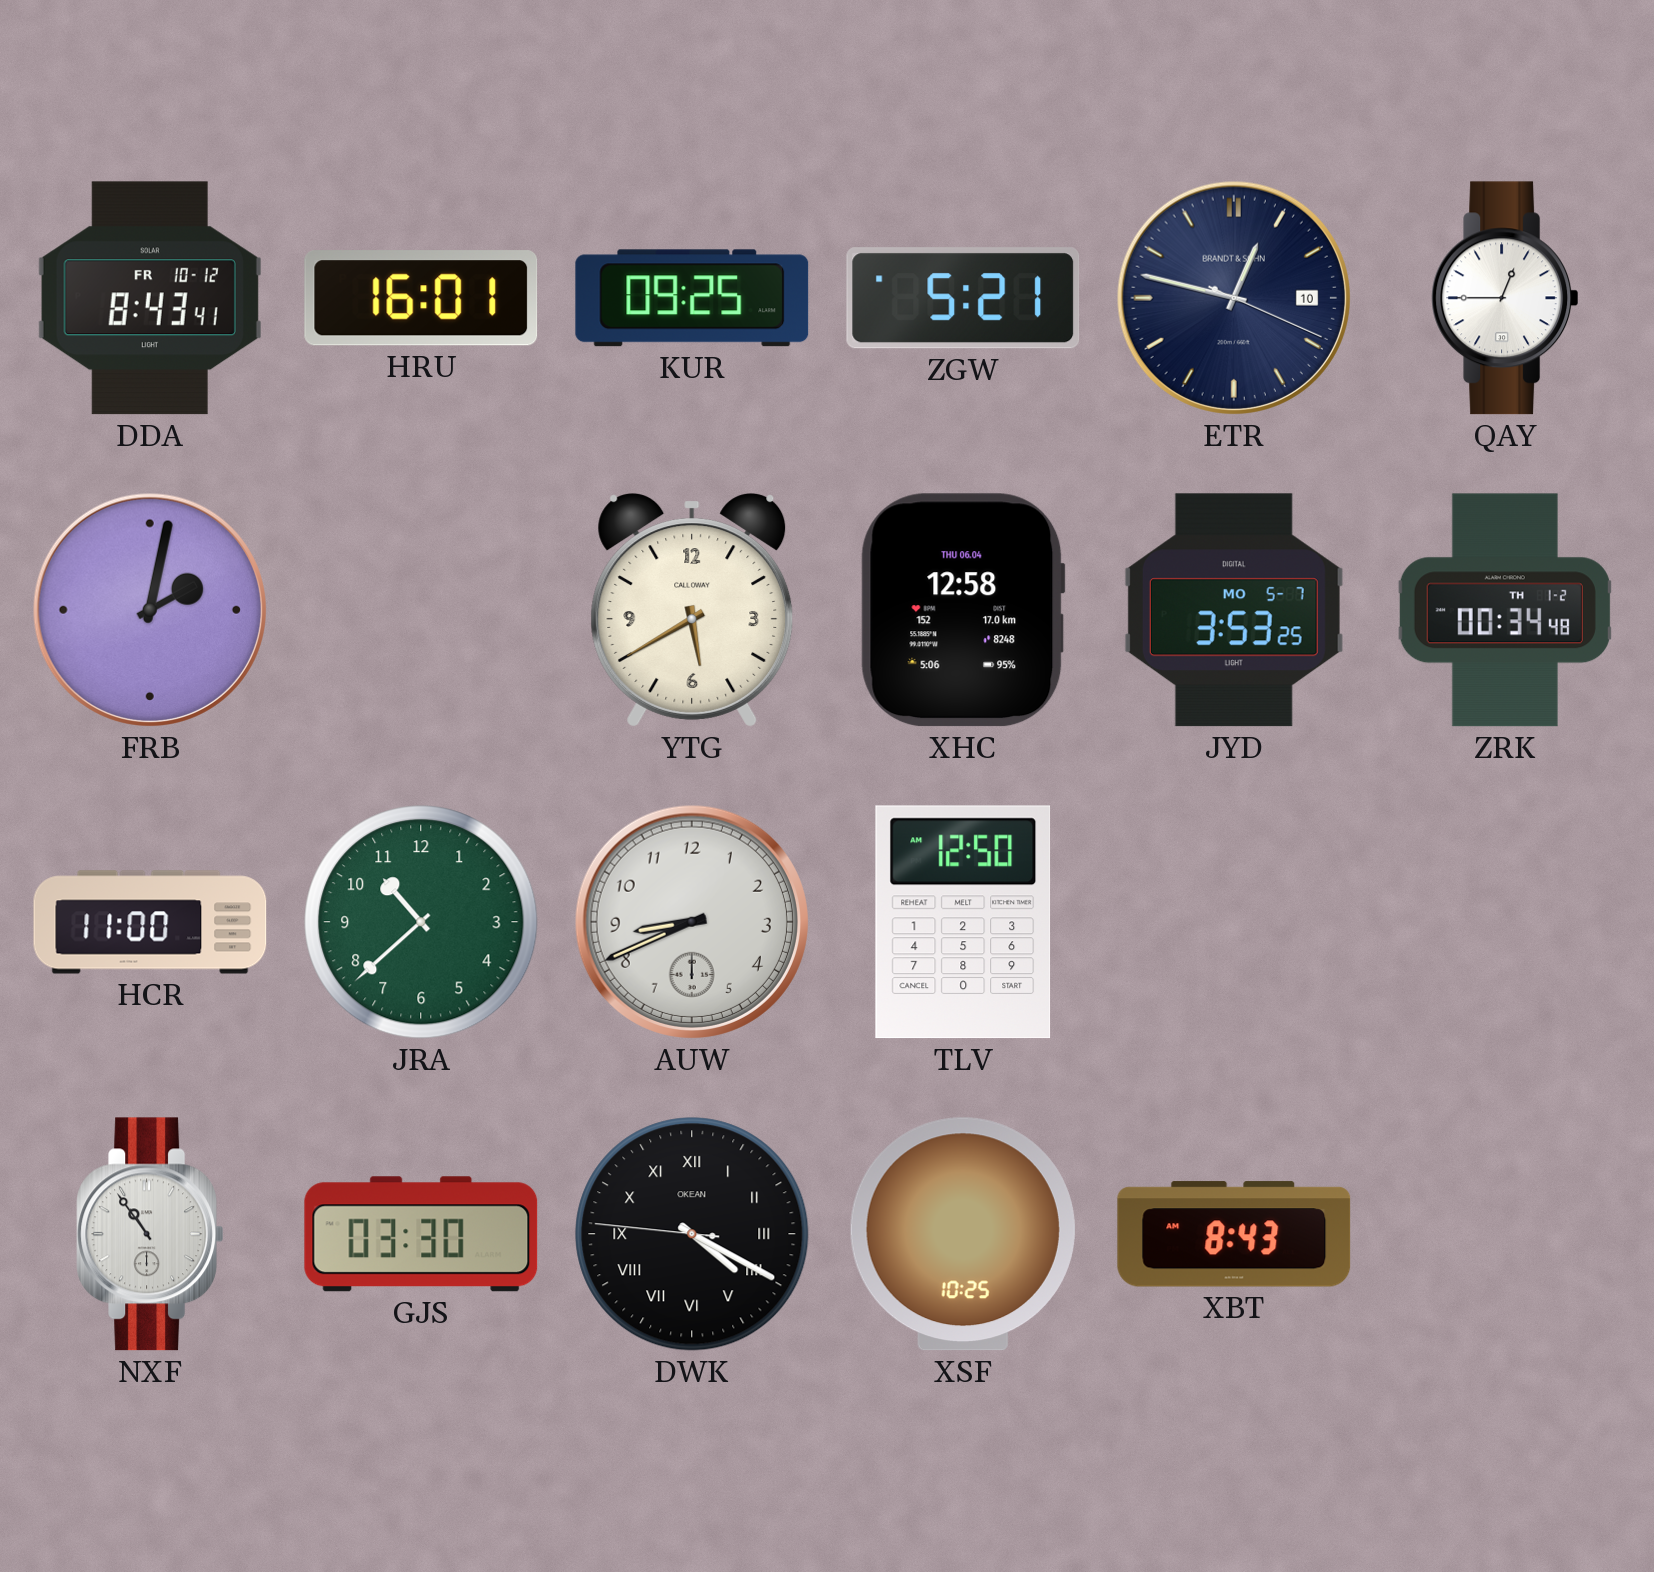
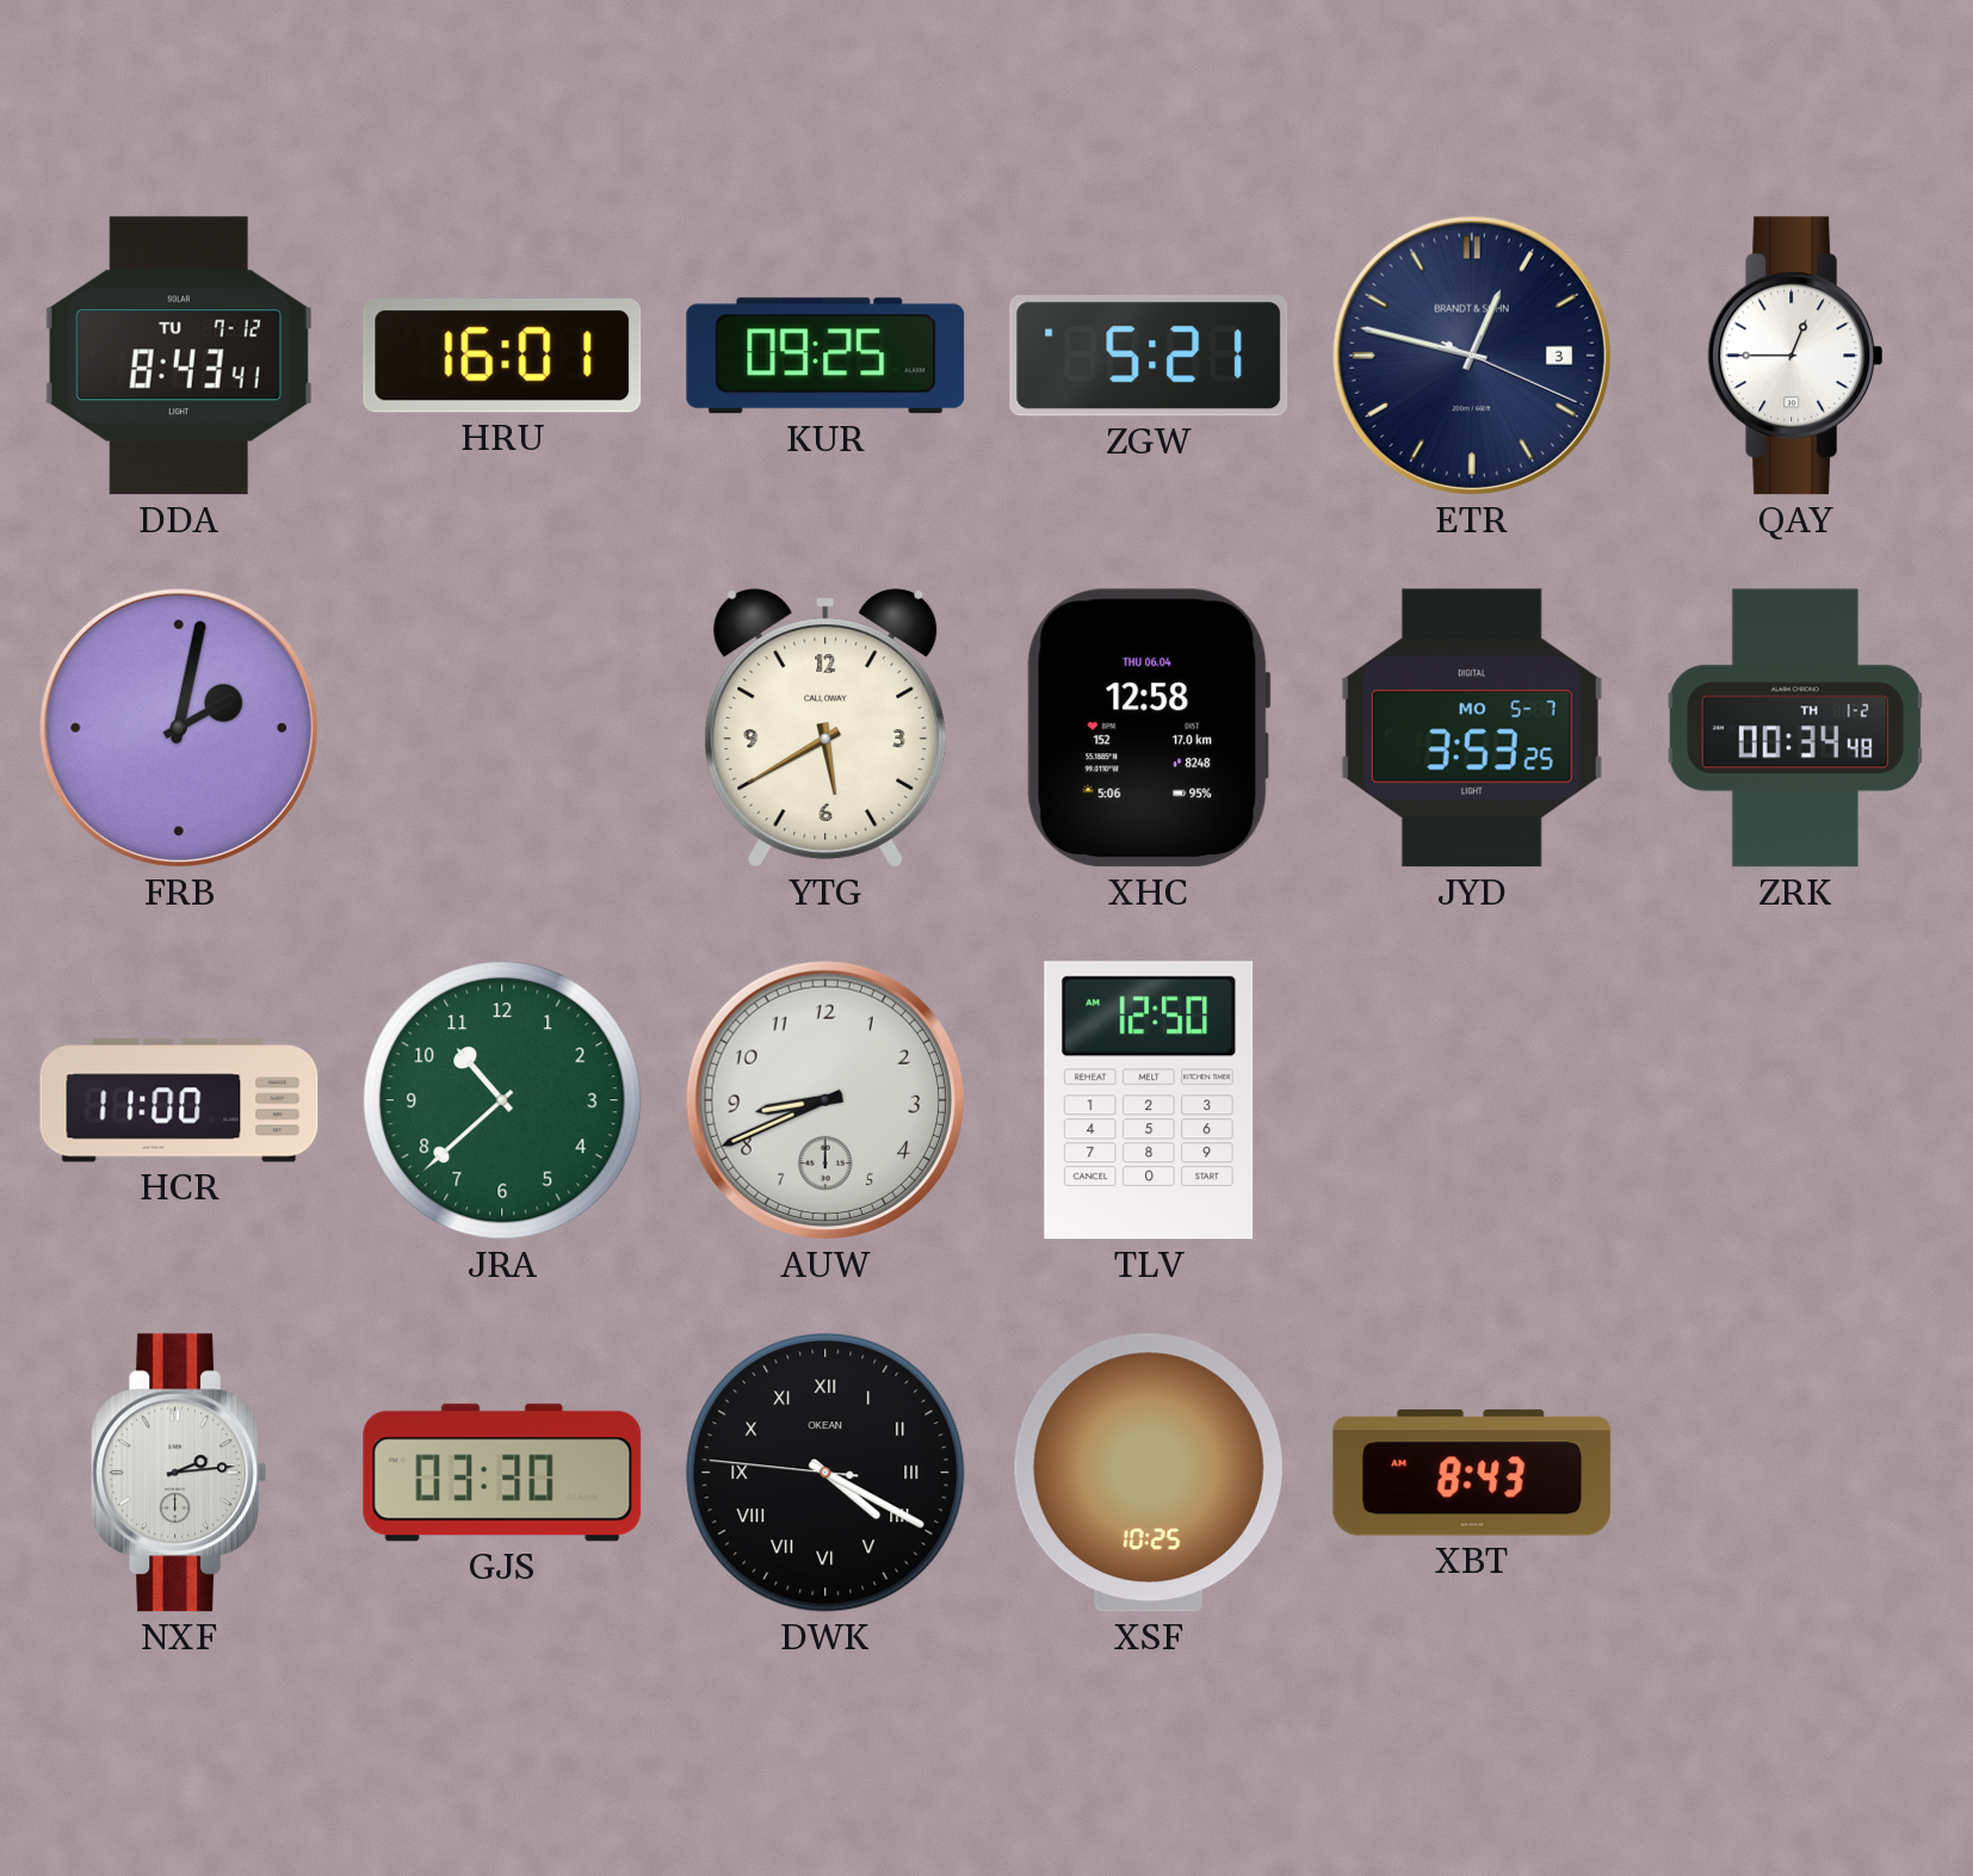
DDA date: FR 10-12 -> TU 7-12
ETR date: 10 -> 3
NXF: 10:54 -> 2:14
